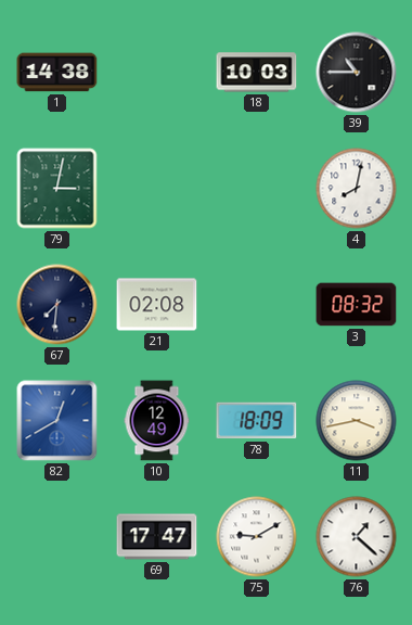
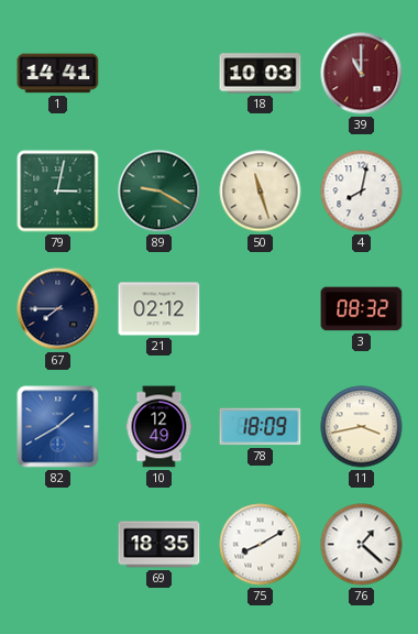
1: 14:38 -> 14:41
39: 10:45 -> 11:00
39 dial: black -> burgundy
89: none -> 9:20
50: none -> 11:27
67: 7:31 -> 7:45
21: 02:08 -> 02:12
82: 12:40 -> 1:40
69: 17:47 -> 18:35
75: 9:10 -> 8:10
